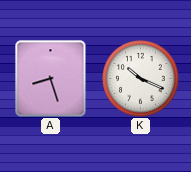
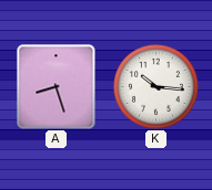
K: 10:19 -> 10:16
